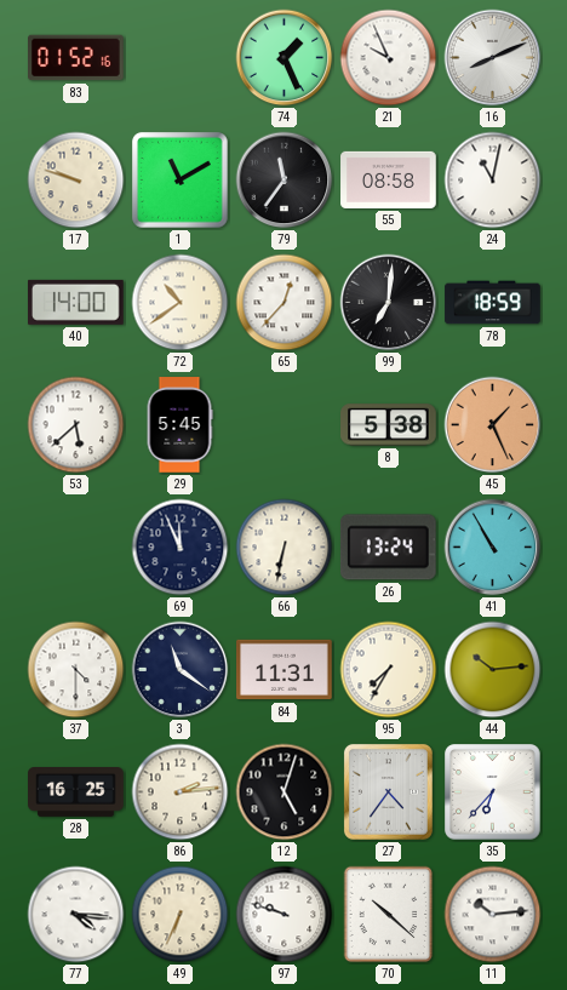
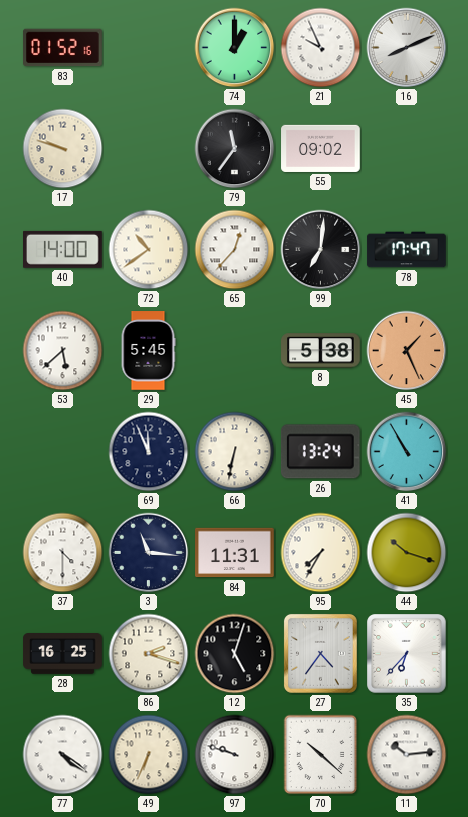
74: 1:26 -> 1:00
1: 11:10 -> none
55: 08:58 -> 09:02
24: 11:02 -> none
78: 18:59 -> 17:47
3: 11:21 -> 11:16
44: 10:14 -> 10:18
86: 2:14 -> 2:18
77: 4:16 -> 4:21
